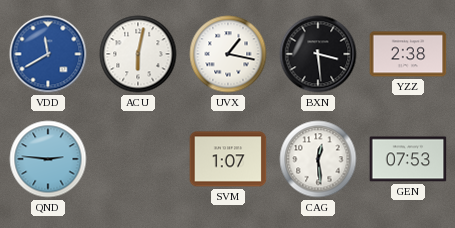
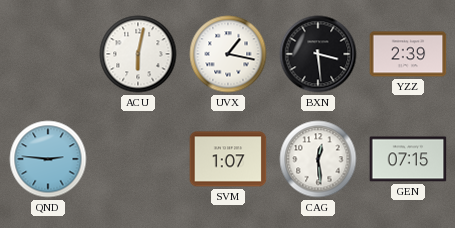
VDD: 11:40 -> none
YZZ: 2:38 -> 2:39
GEN: 07:53 -> 07:15
